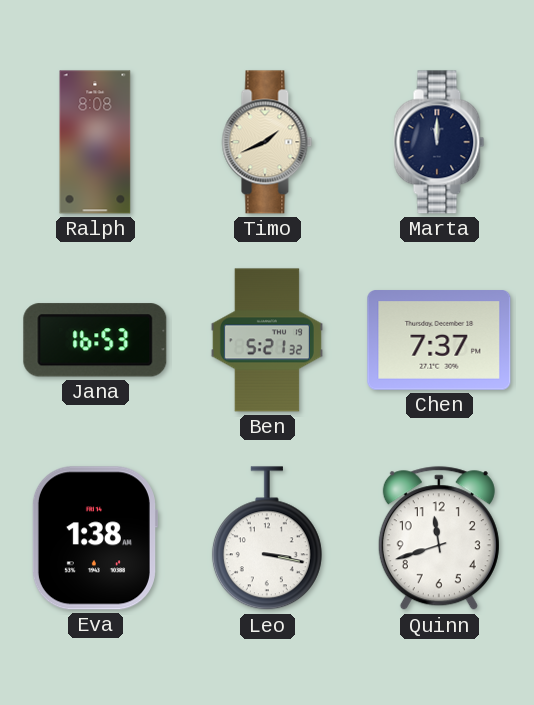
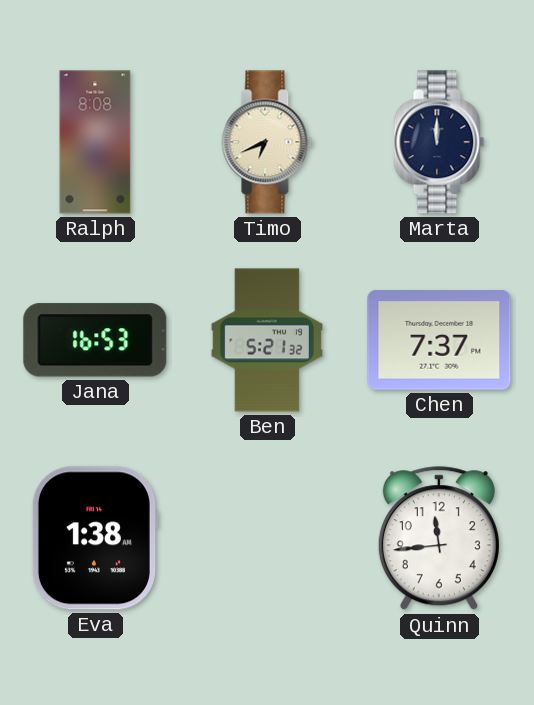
Timo: 1:41 -> 6:41
Leo: 3:17 -> none
Quinn: 11:42 -> 11:44
